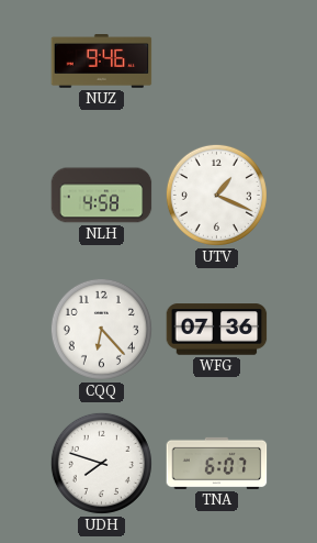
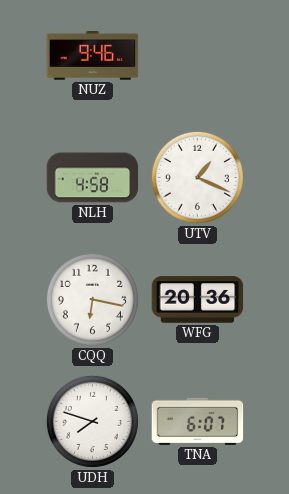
CQQ: 6:23 -> 6:17
WFG: 07:36 -> 20:36
